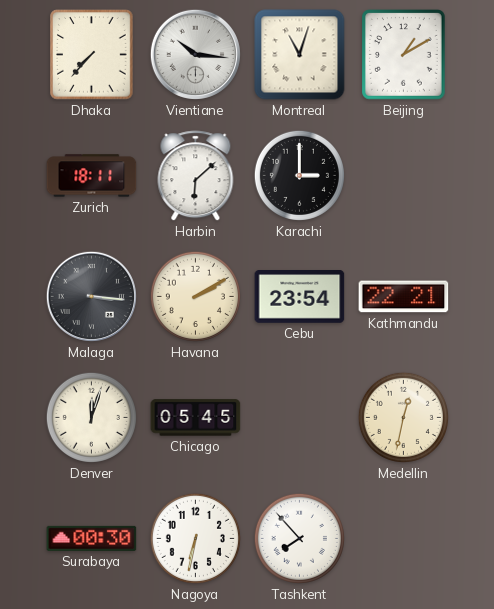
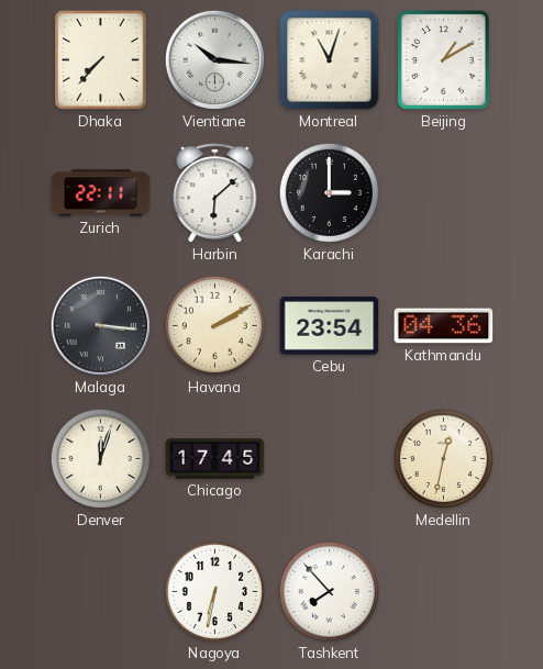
Zurich: 18:11 -> 22:11
Kathmandu: 22:21 -> 04:36
Chicago: 05:45 -> 17:45
Surabaya: 00:30 -> none
